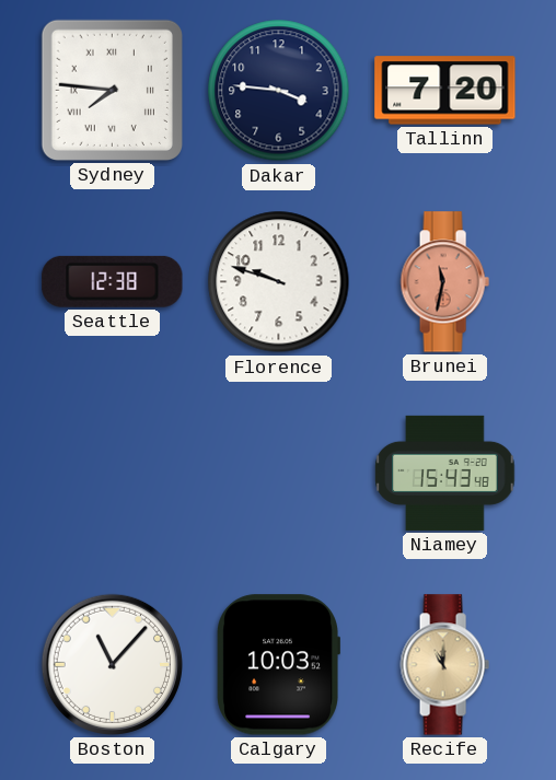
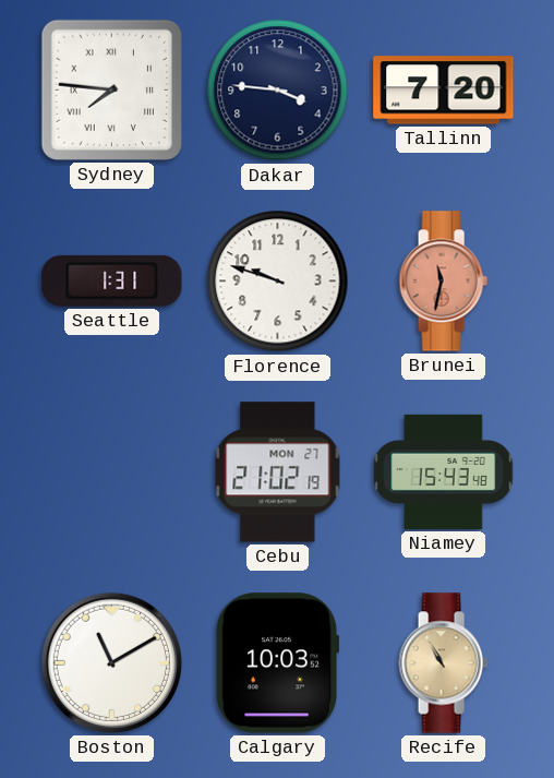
Seattle: 12:38 -> 1:31
Cebu: none -> 21:02
Boston: 11:07 -> 11:10
Recife: 11:00 -> 10:55
